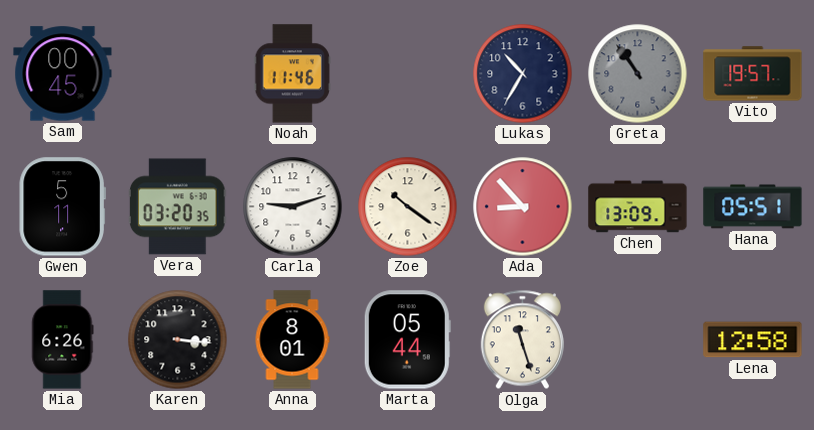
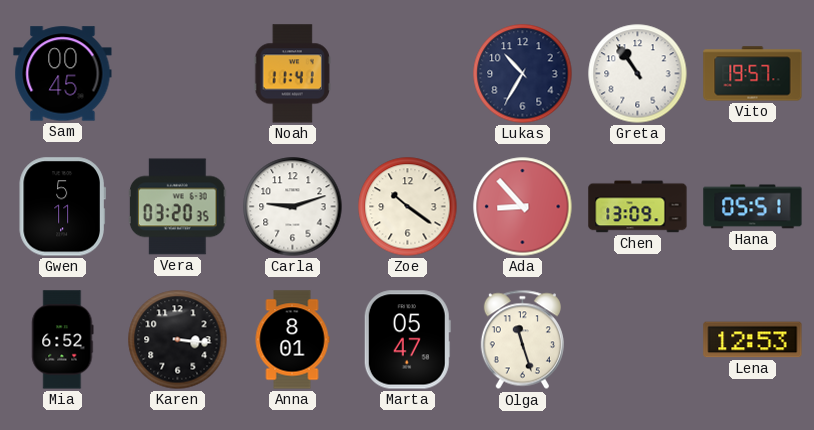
Noah: 11:46 -> 11:41
Greta dial: grey -> white
Mia: 6:26 -> 6:52
Marta: 05:44 -> 05:47
Lena: 12:58 -> 12:53
